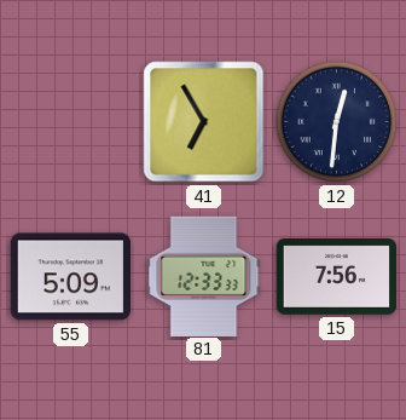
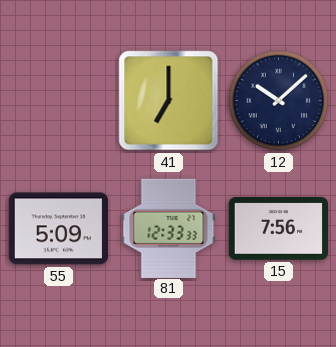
41: 6:55 -> 7:00
12: 12:31 -> 10:08
